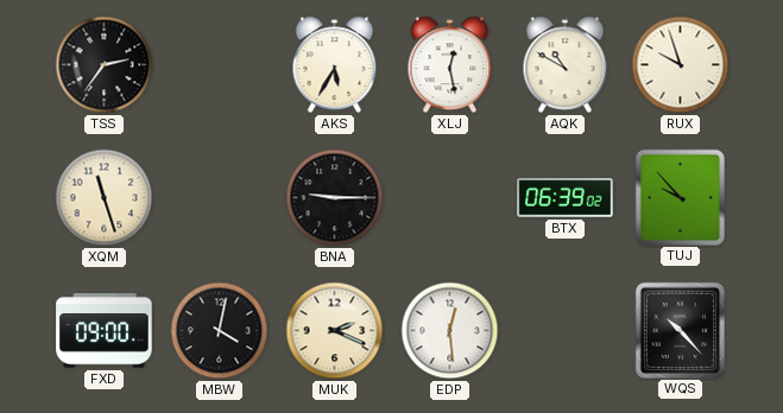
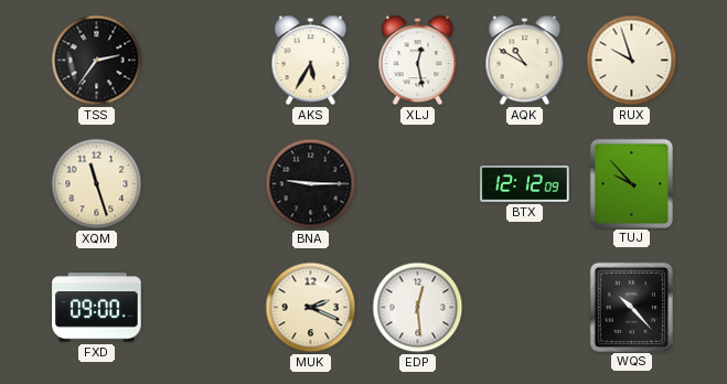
BTX: 06:39 -> 12:12
MBW: 4:02 -> none
